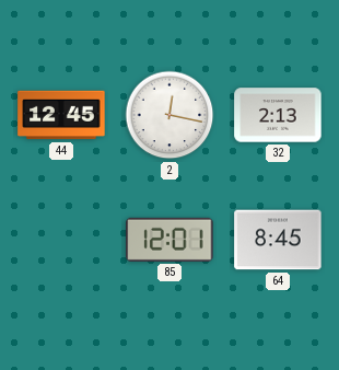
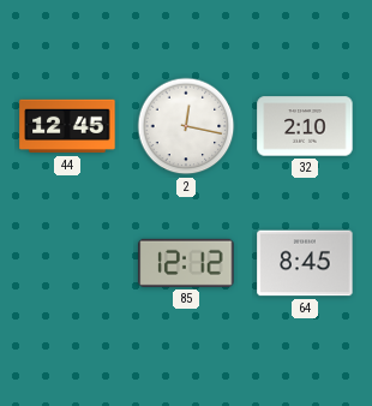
32: 2:13 -> 2:10
85: 12:01 -> 12:12
